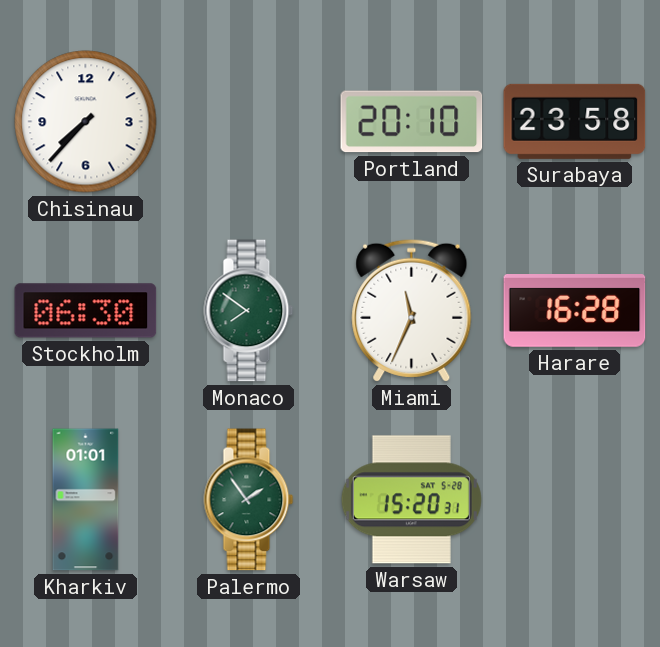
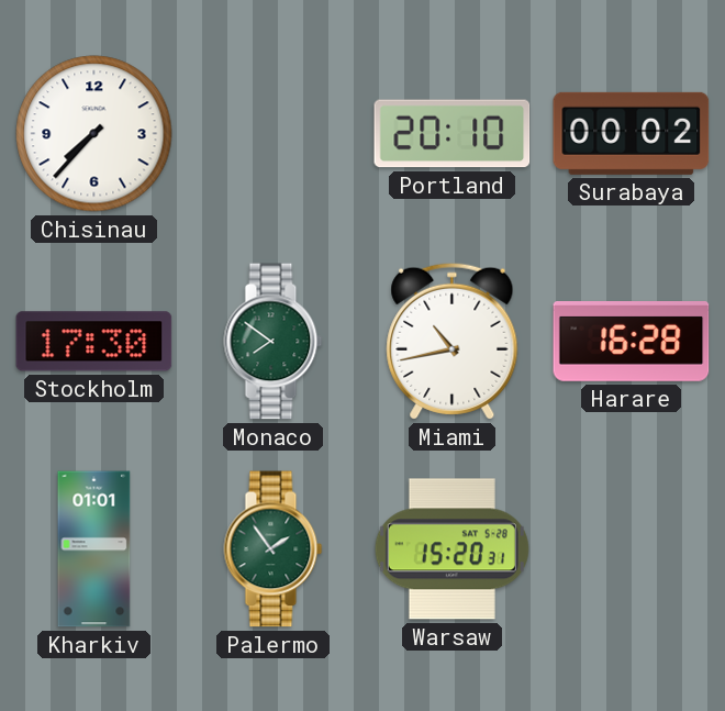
Surabaya: 23:58 -> 00:02
Stockholm: 06:30 -> 17:30
Miami: 11:34 -> 10:43
